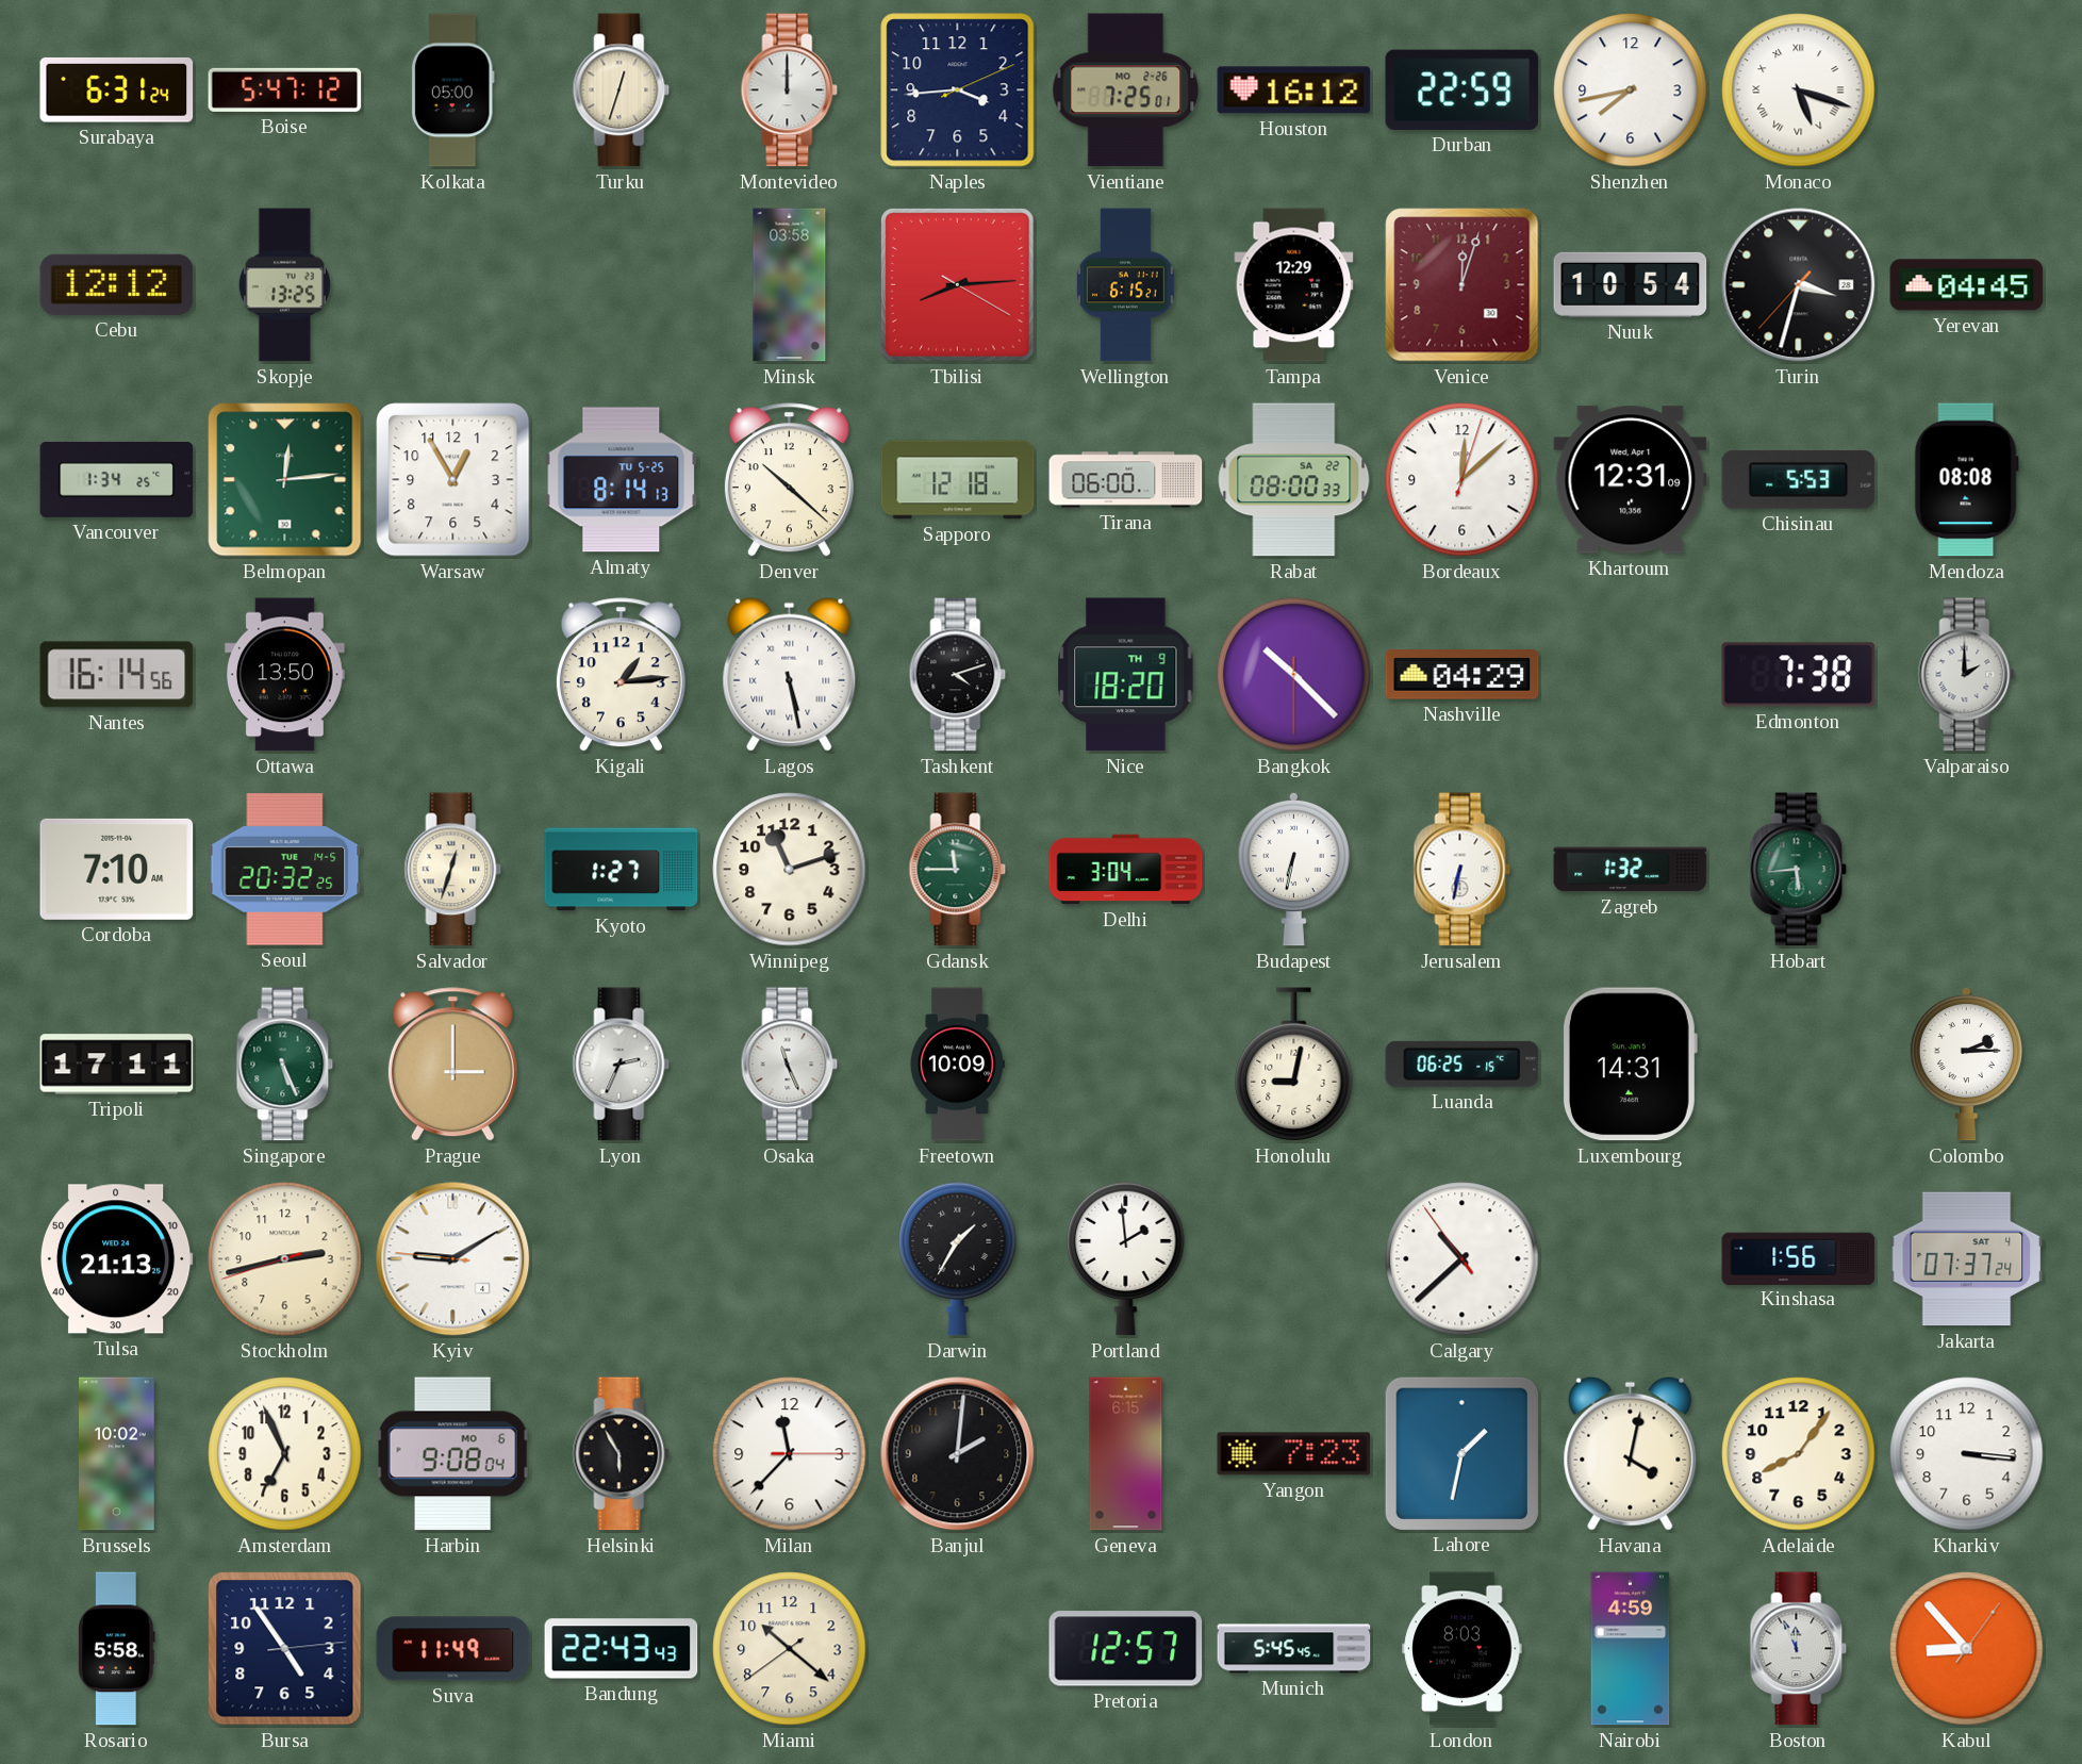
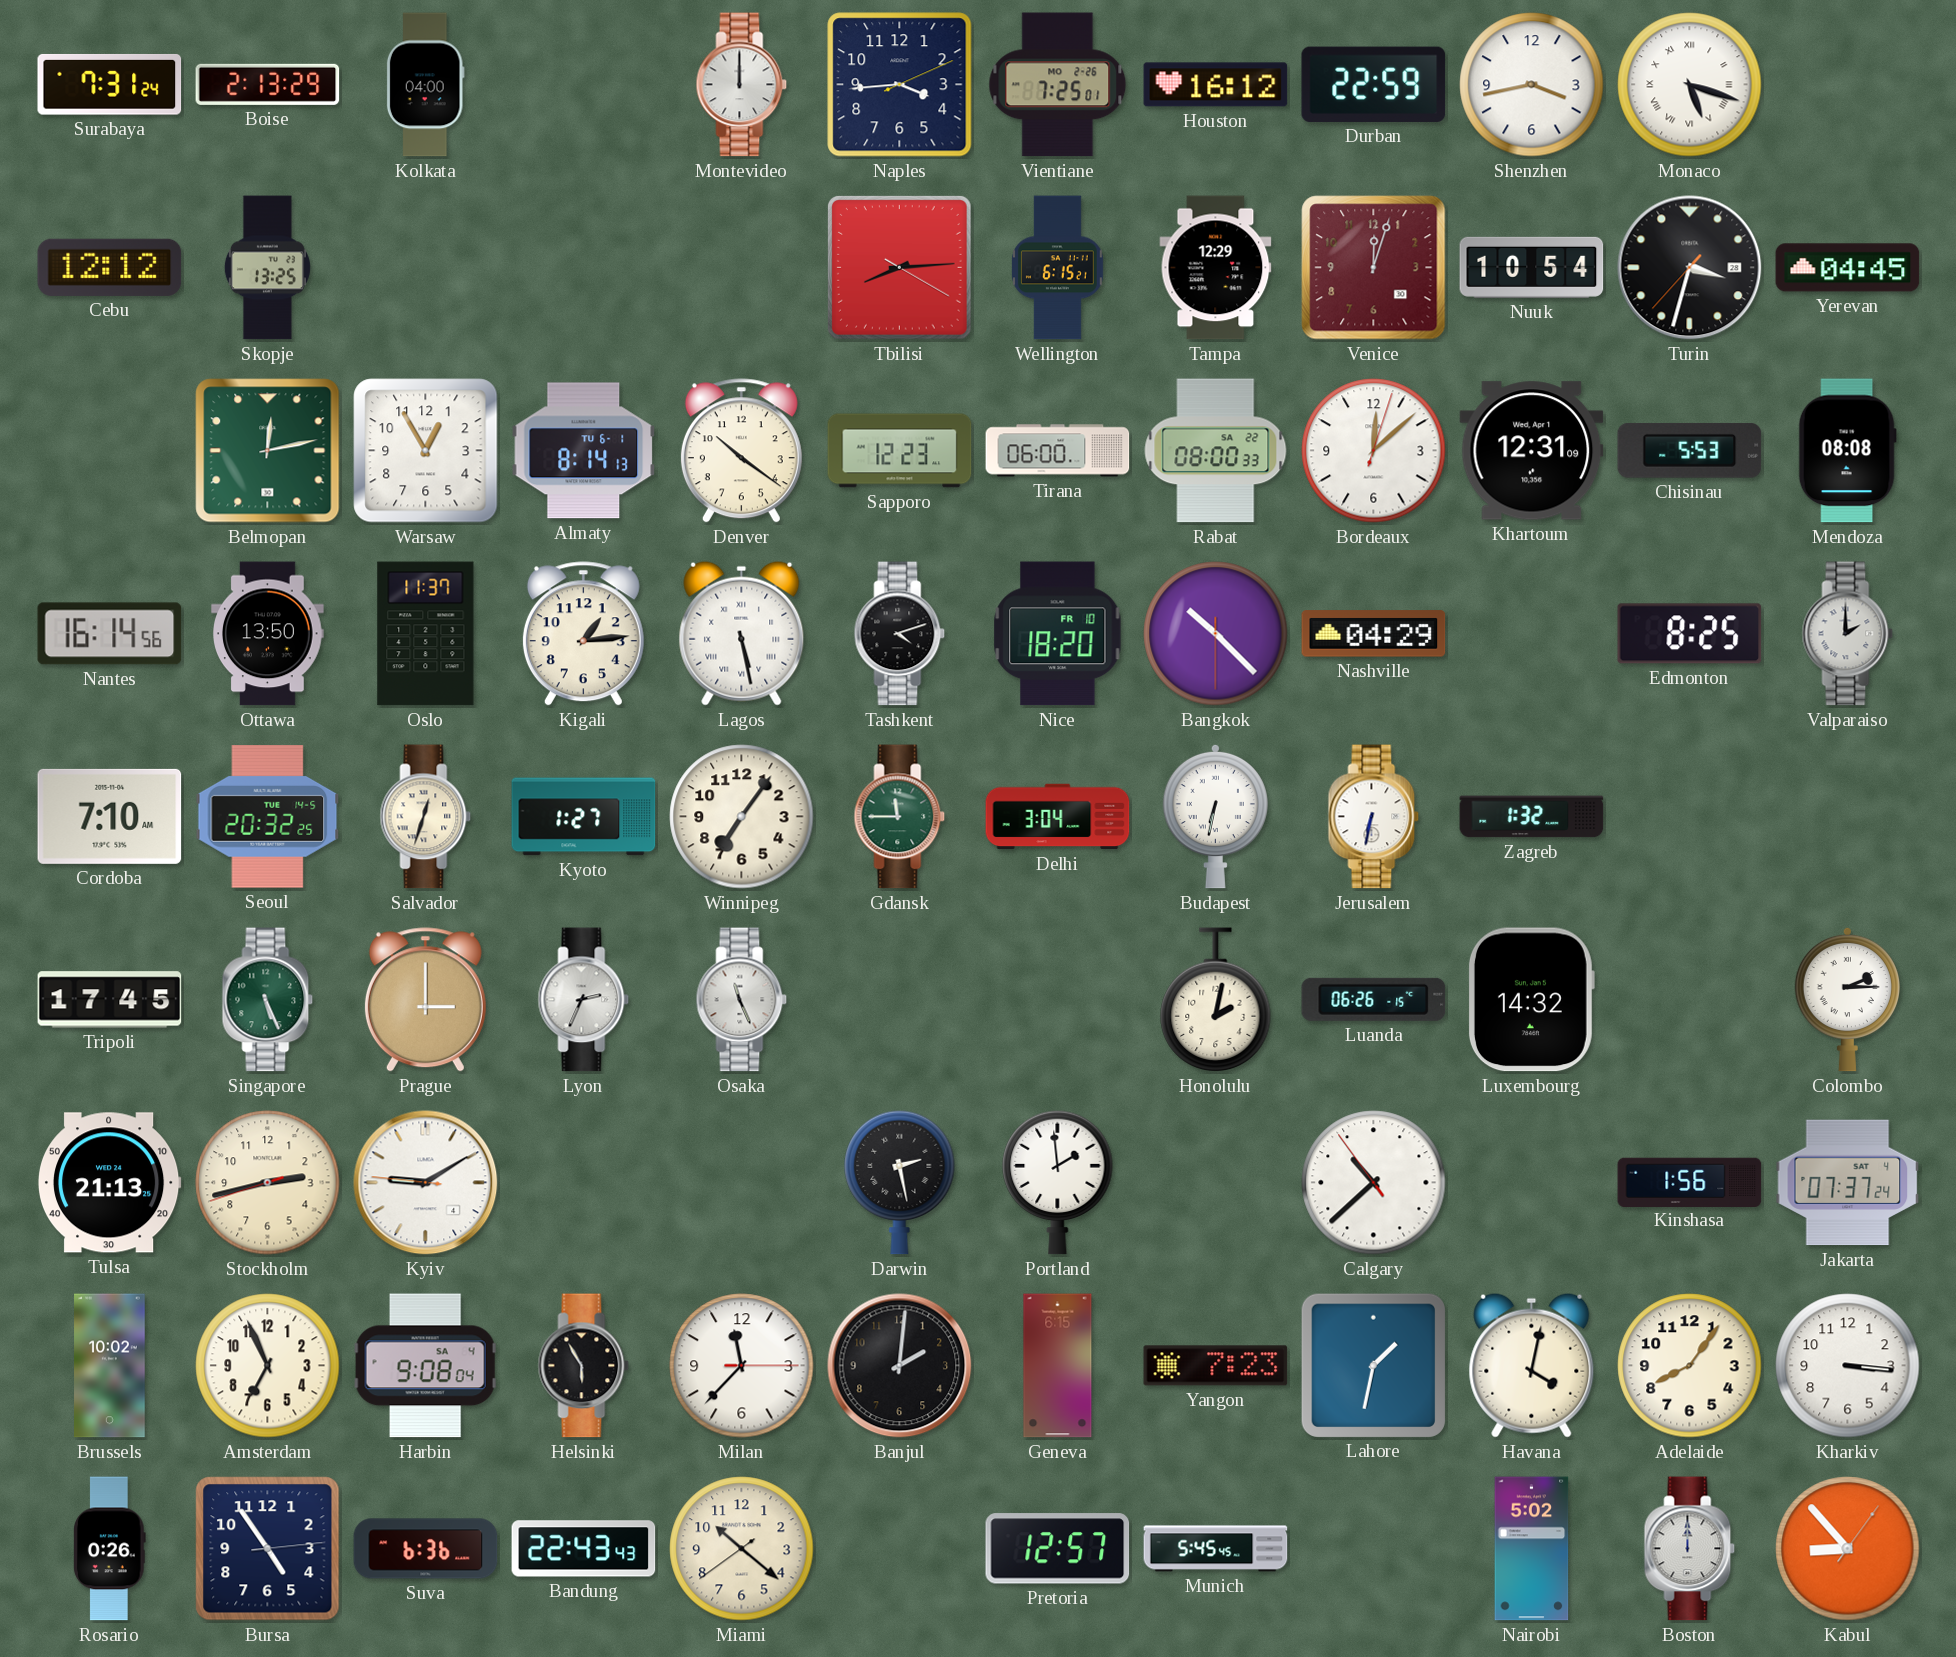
Surabaya: 6:31 -> 7:31
Boise: 5:47 -> 2:13
Kolkata: 05:00 -> 04:00
Turku: 12:33 -> none
Shenzhen: 7:43 -> 3:43
Minsk: 03:58 -> none
Vancouver: 1:34 -> none
Belmopan: 12:14 -> 12:13
Almaty date: TU 5-25 -> TU 6-1
Denver: 10:22 -> 10:21
Sapporo: 12:18 -> 12:23
Oslo: none -> 11:37
Nice date: TH 9 -> FR 10
Edmonton: 7:38 -> 8:25
Winnipeg: 11:12 -> 7:06
Hobart: 5:44 -> none
Tripoli: 17:11 -> 17:45
Freetown: 10:09 -> none
Honolulu: 9:02 -> 2:02
Luanda: 06:25 -> 06:26
Luxembourg: 14:31 -> 14:32
Darwin: 1:35 -> 2:28
Harbin date: MO 6 -> SA 4
Rosario: 5:58 -> 0:26
Suva: 11:49 -> 6:36
London: 8:03 -> none
Nairobi: 4:59 -> 5:02
Boston: 11:56 -> 12:00
